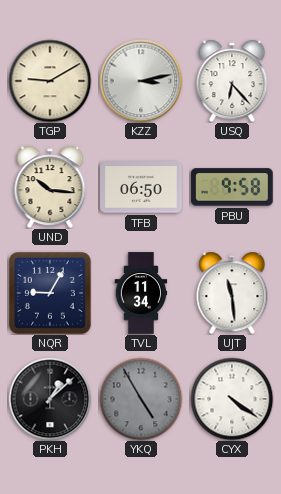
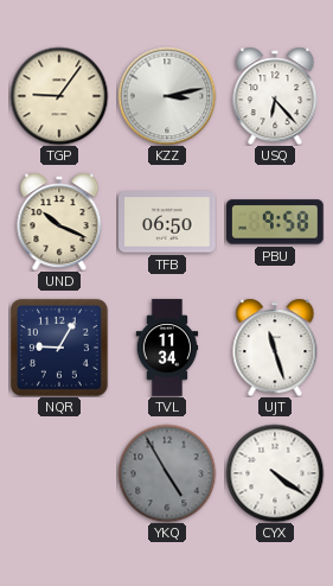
TGP: 9:10 -> 9:06
UND: 10:16 -> 10:19
UJT: 11:29 -> 11:27
PKH: 1:08 -> none
